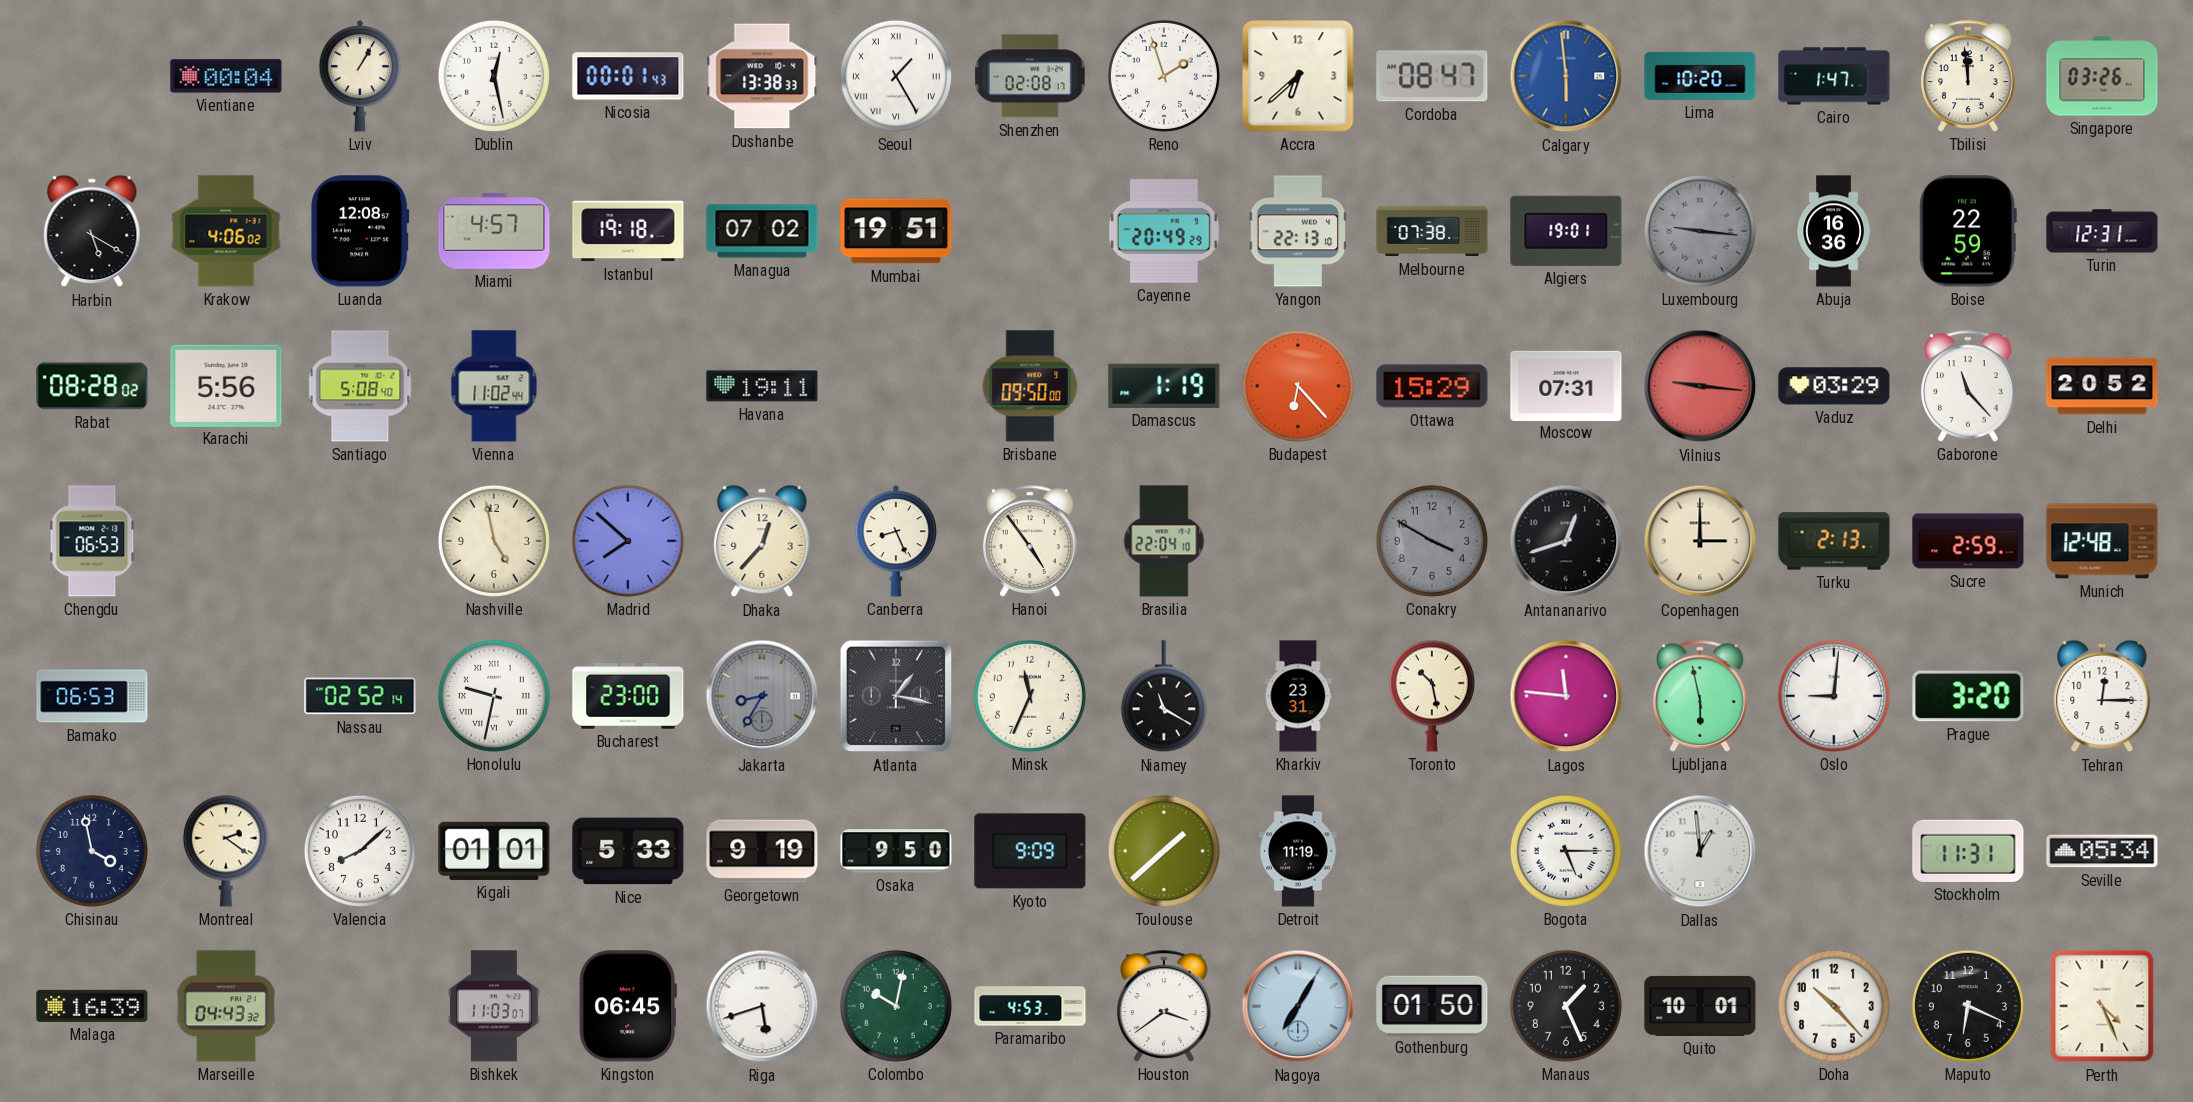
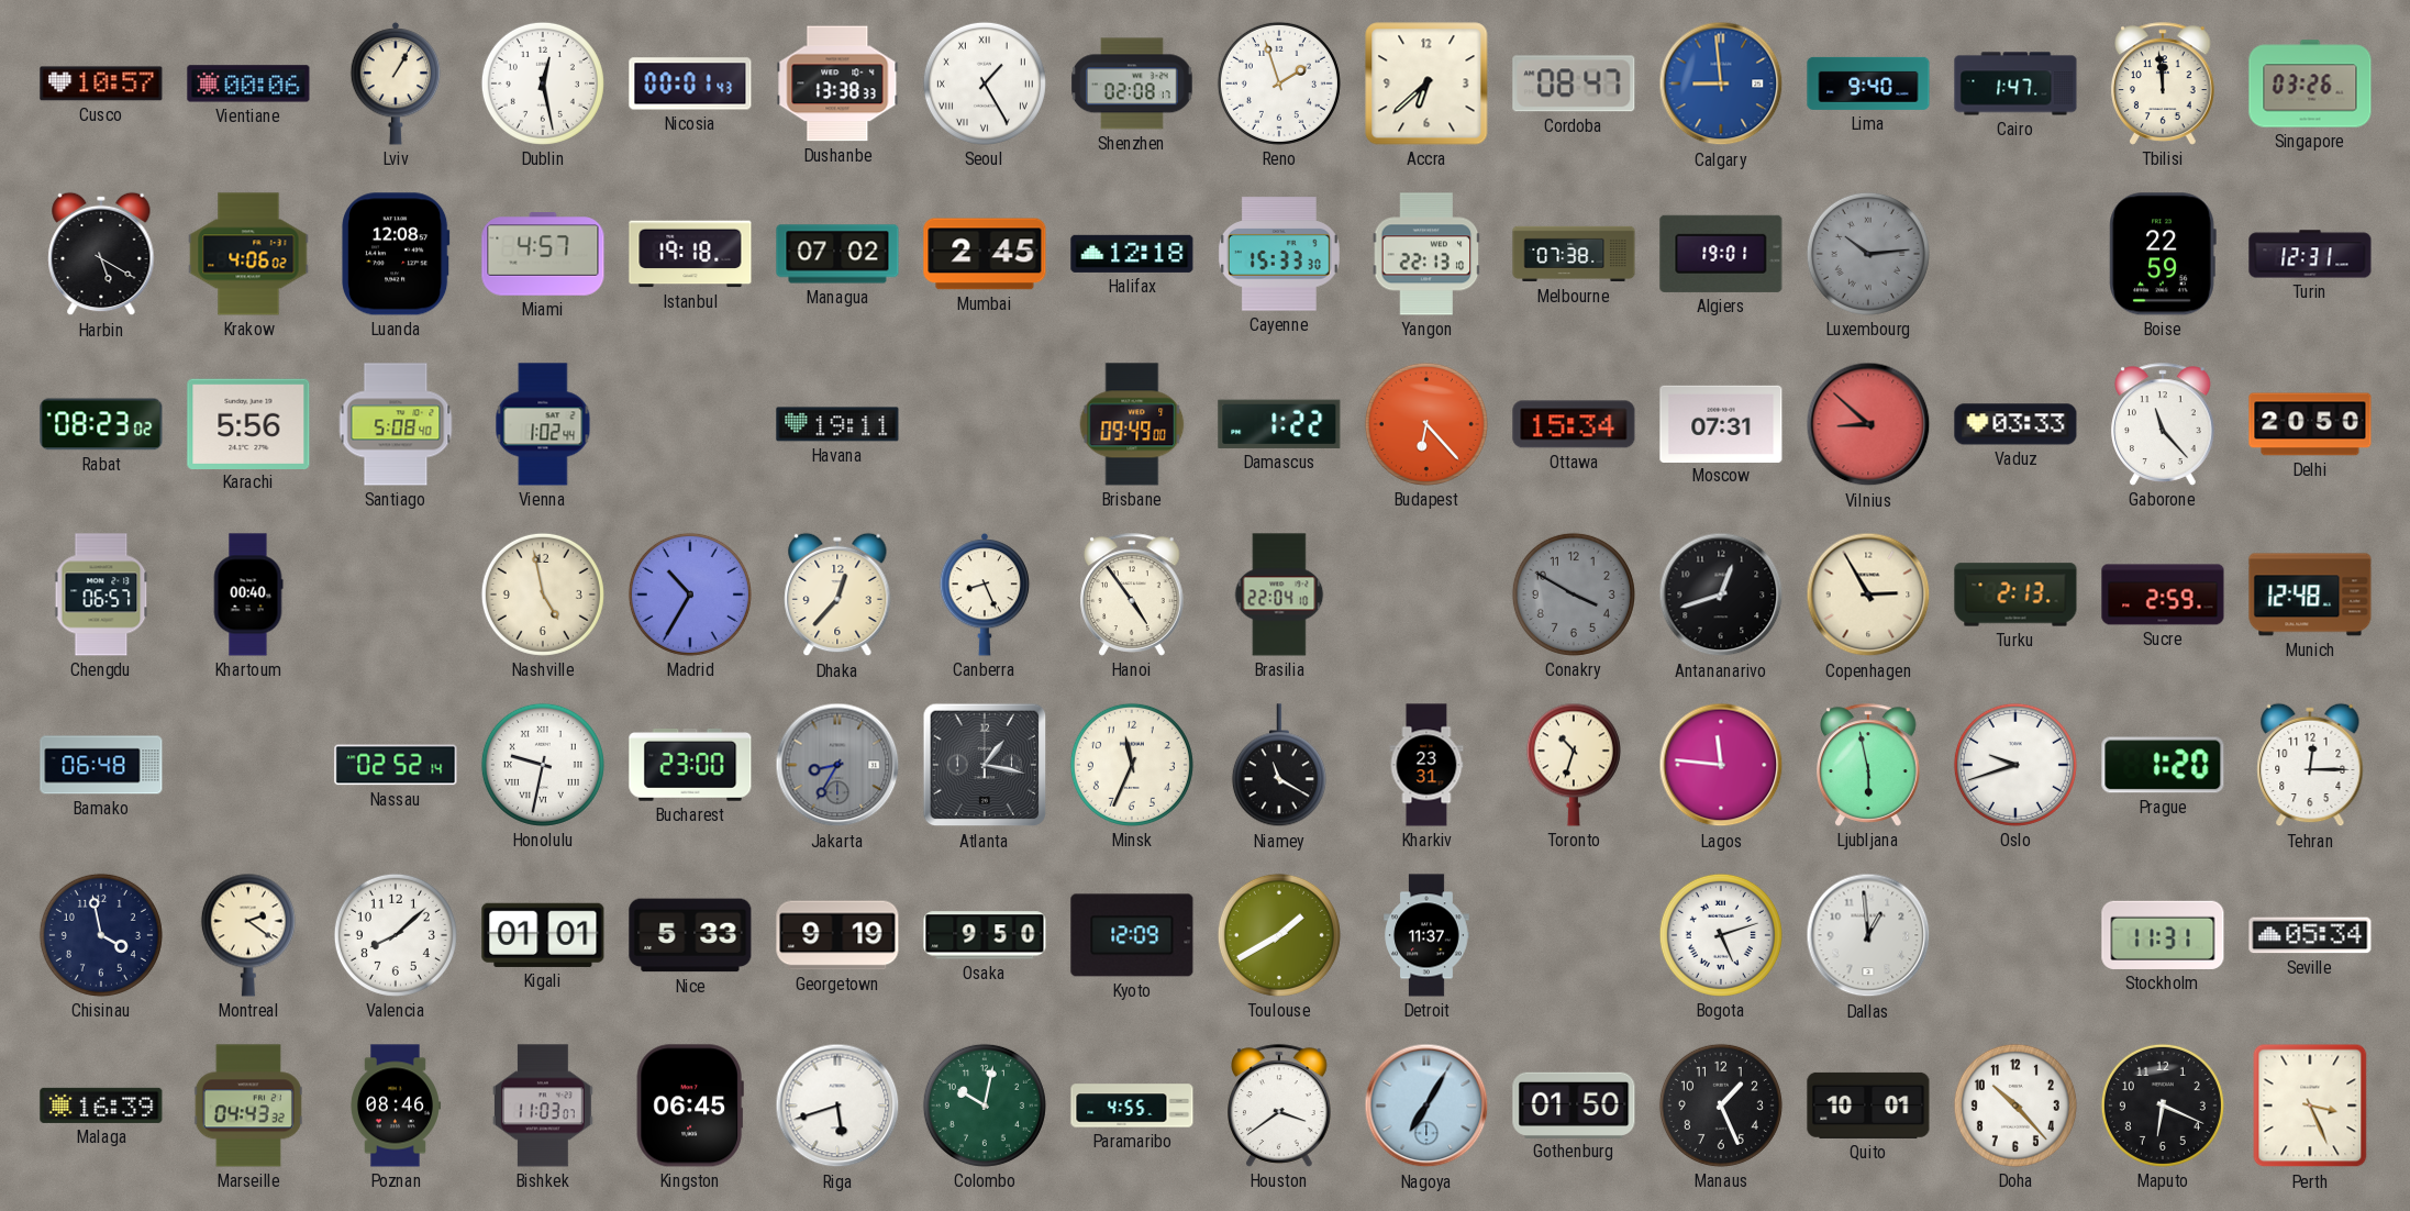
Cusco: none -> 10:57
Vientiane: 00:04 -> 00:06
Calgary: 5:59 -> 8:59
Lima: 10:20 -> 9:40
Mumbai: 19:51 -> 2:45
Halifax: none -> 12:18
Cayenne: 20:49 -> 15:33
Luxembourg: 9:16 -> 10:14
Abuja: 16:36 -> none
Rabat: 08:28 -> 08:23
Vienna: 11:02 -> 1:02
Brisbane: 09:50 -> 09:49
Damascus: 1:19 -> 1:22
Ottawa: 15:29 -> 15:34
Vilnius: 9:16 -> 8:52
Vaduz: 03:29 -> 03:33
Delhi: 20:52 -> 20:50
Chengdu: 06:53 -> 06:57
Khartoum: none -> 00:40
Madrid: 7:52 -> 10:35
Copenhagen: 3:00 -> 2:55
Bamako: 06:53 -> 06:48
Toronto: 10:28 -> 10:33
Oslo: 9:01 -> 9:42
Prague: 3:20 -> 1:20
Kyoto: 9:09 -> 12:09
Toulouse: 1:38 -> 1:40
Detroit: 11:19 -> 11:37
Bogota: 5:15 -> 5:12
Poznan: none -> 08:46
Paramaribo: 4:53 -> 4:55
Perth: 4:26 -> 3:26
